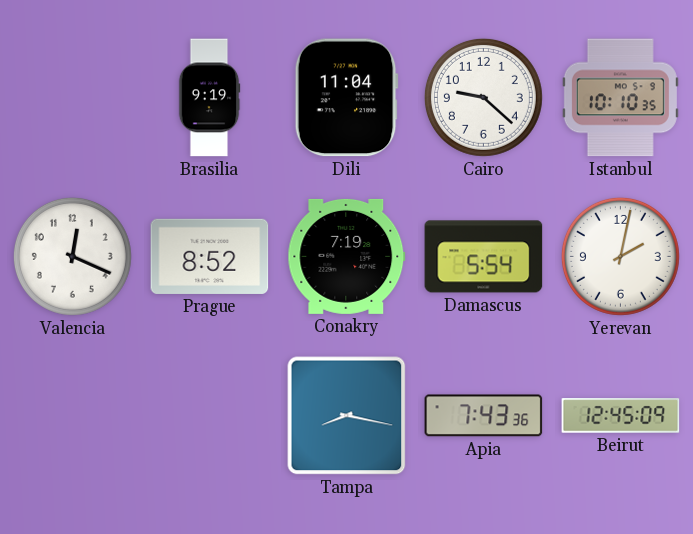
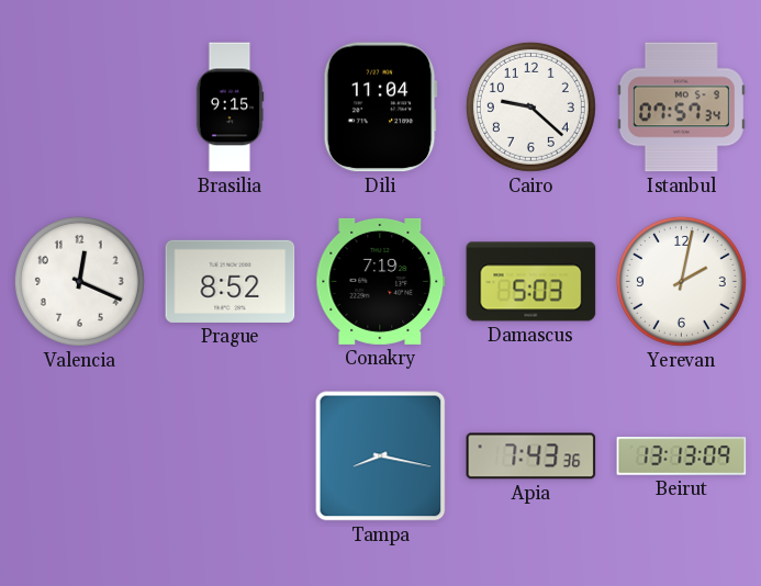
Brasilia: 9:19 -> 9:15
Istanbul: 10:10 -> 07:57
Damascus: 5:54 -> 5:03
Beirut: 12:45 -> 13:13
